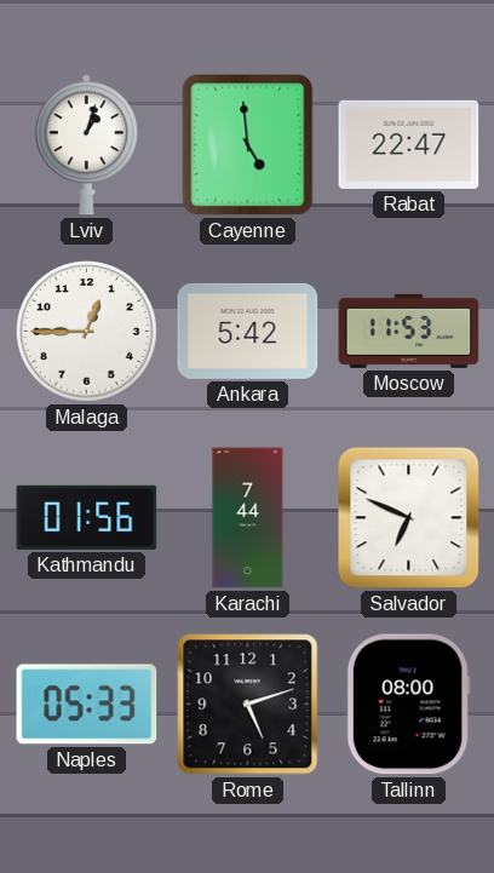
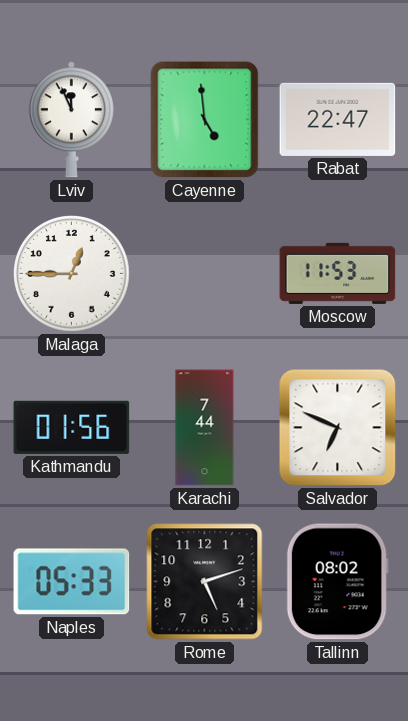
Lviv: 1:03 -> 11:56
Ankara: 5:42 -> none
Tallinn: 08:00 -> 08:02
